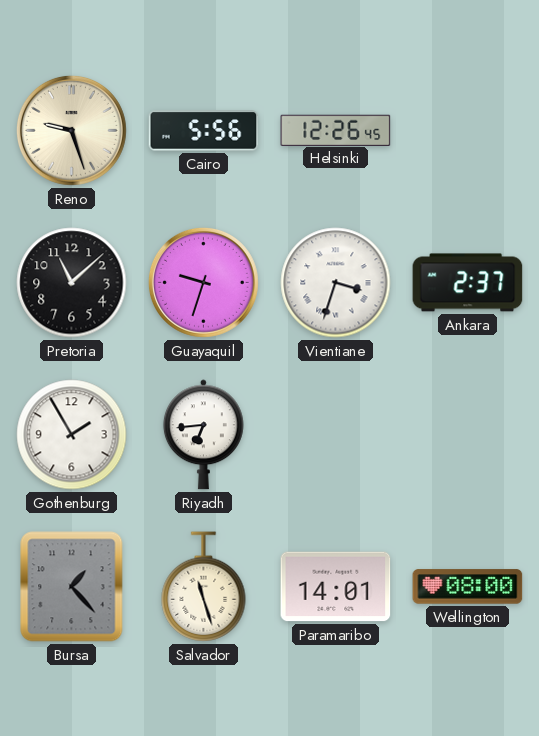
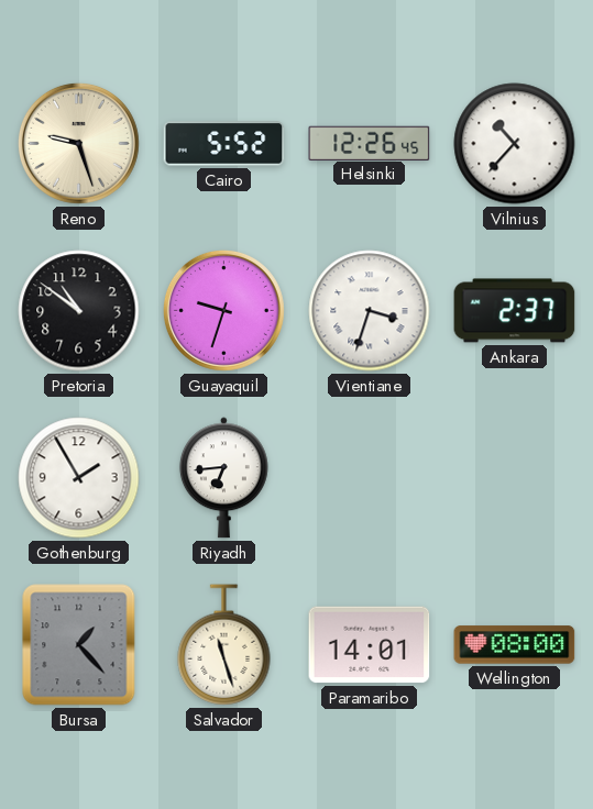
Cairo: 5:56 -> 5:52
Vilnius: none -> 10:37
Pretoria: 11:08 -> 10:51
